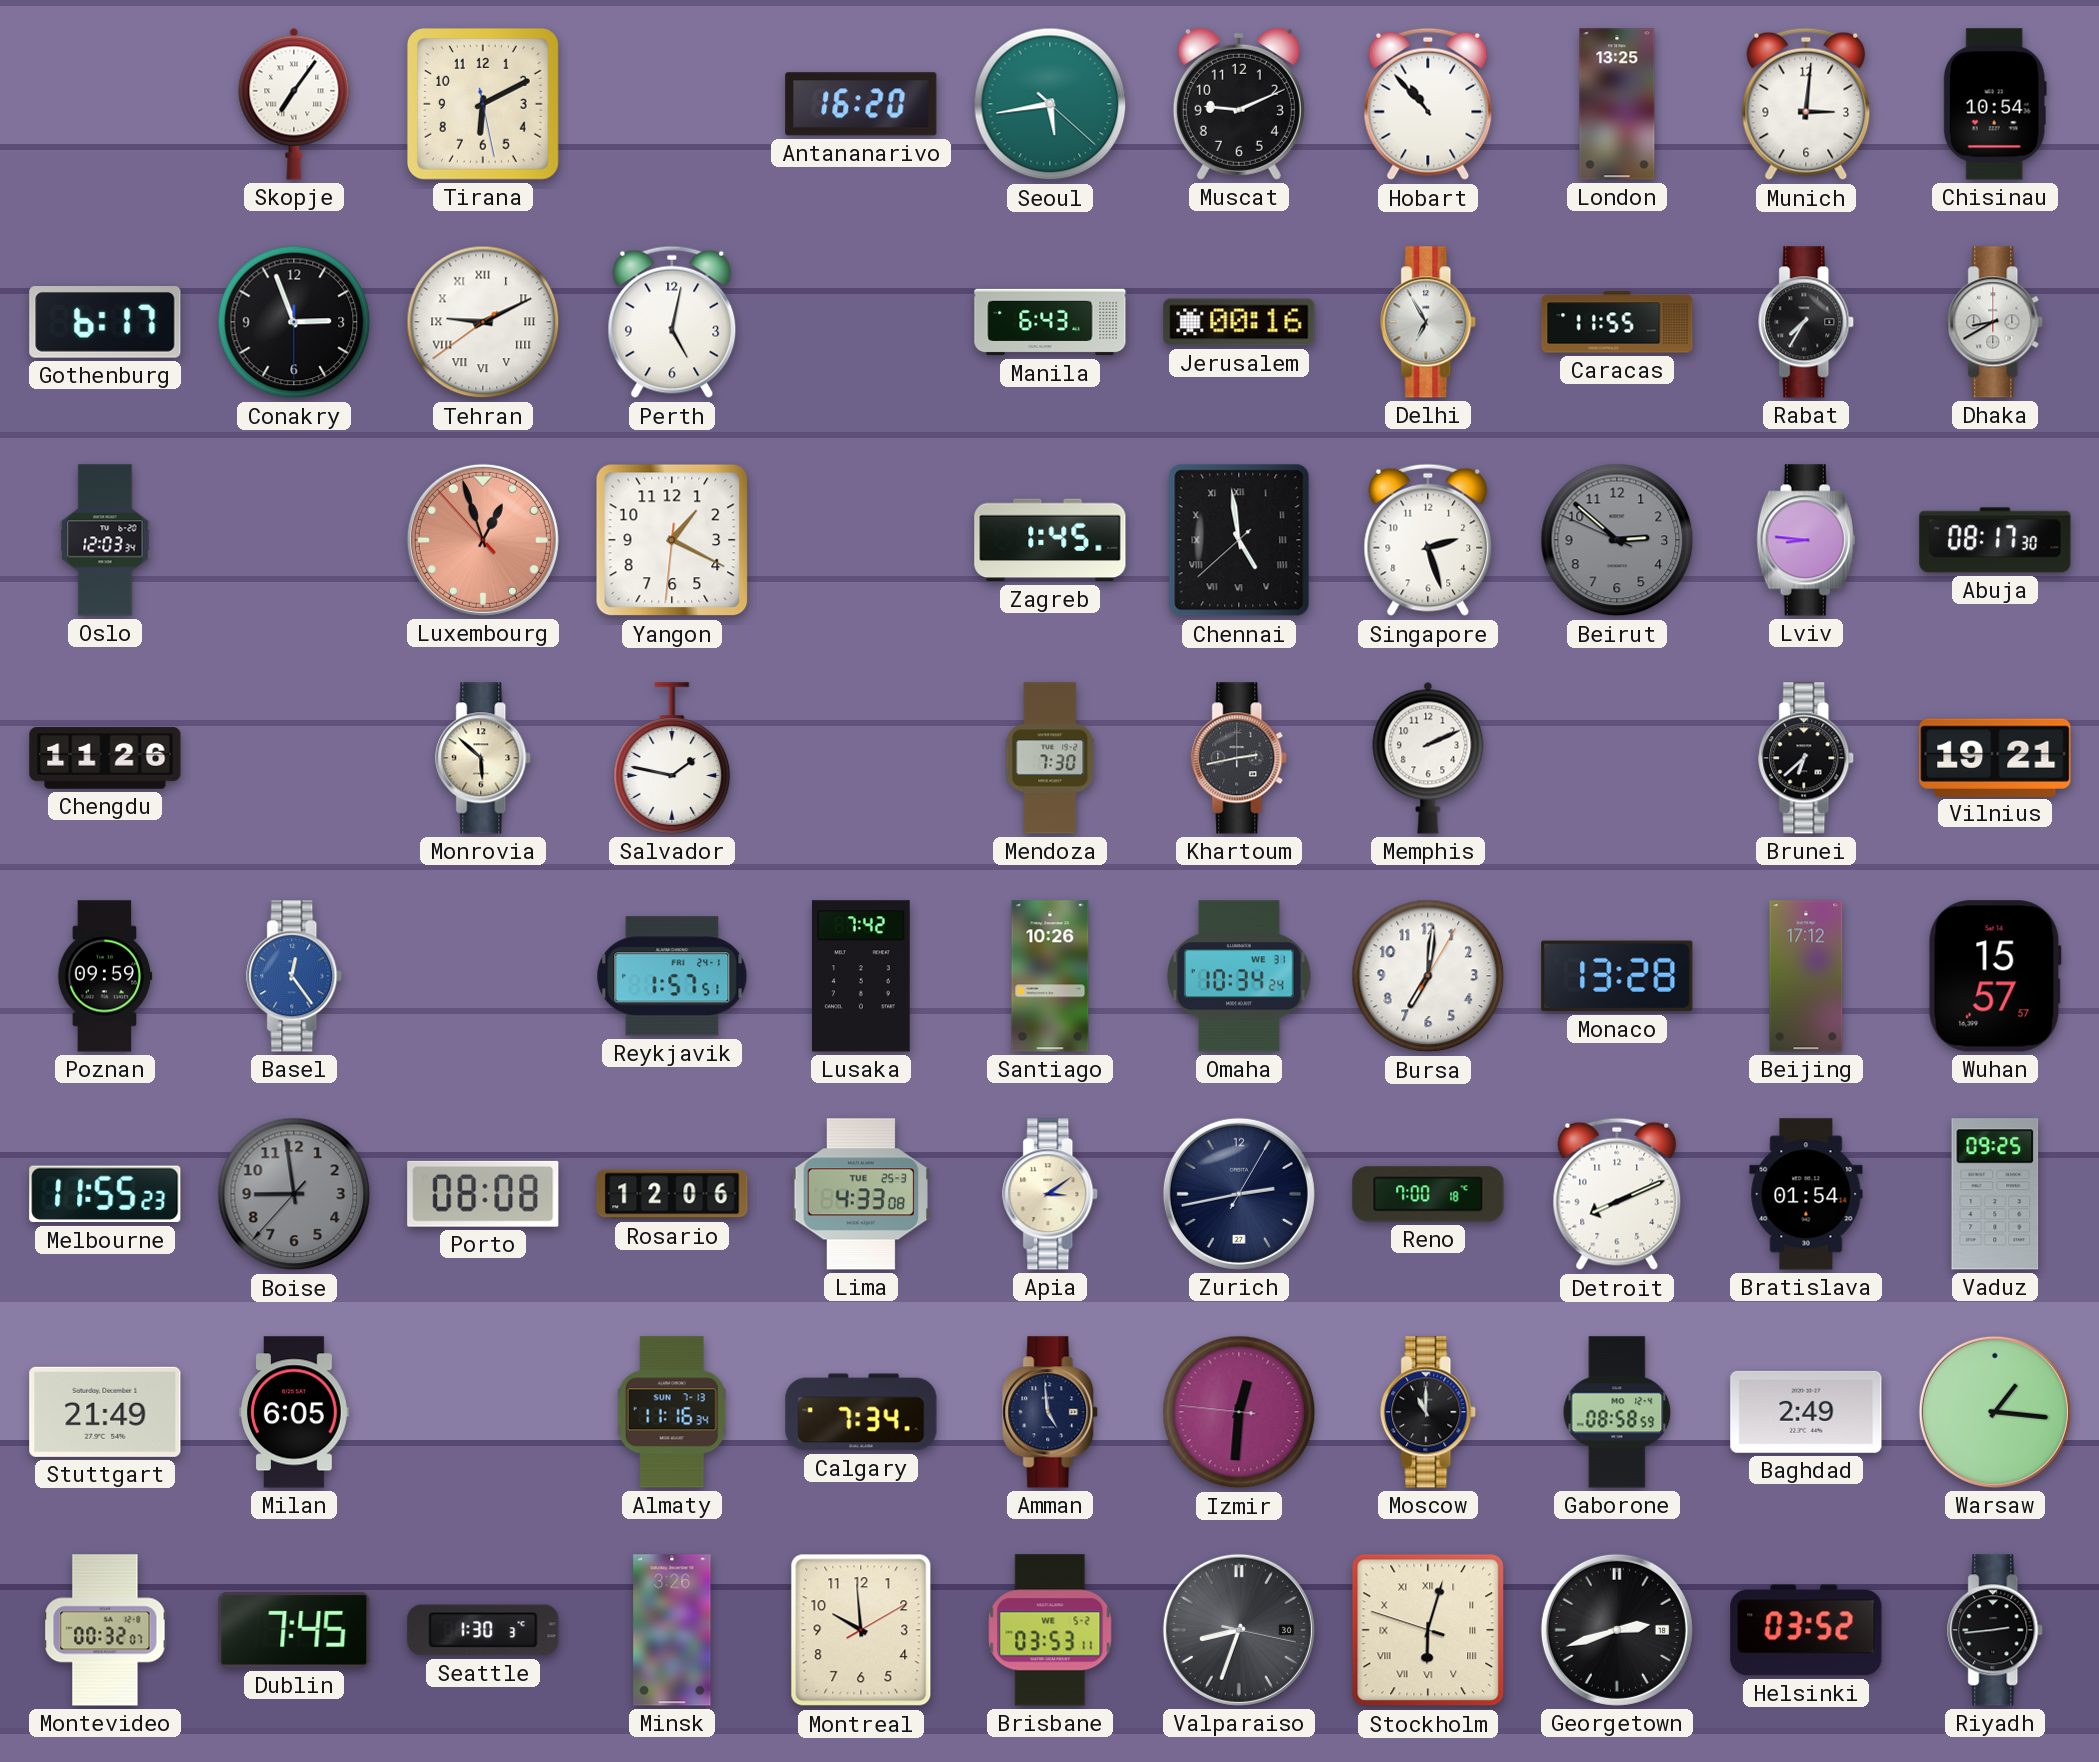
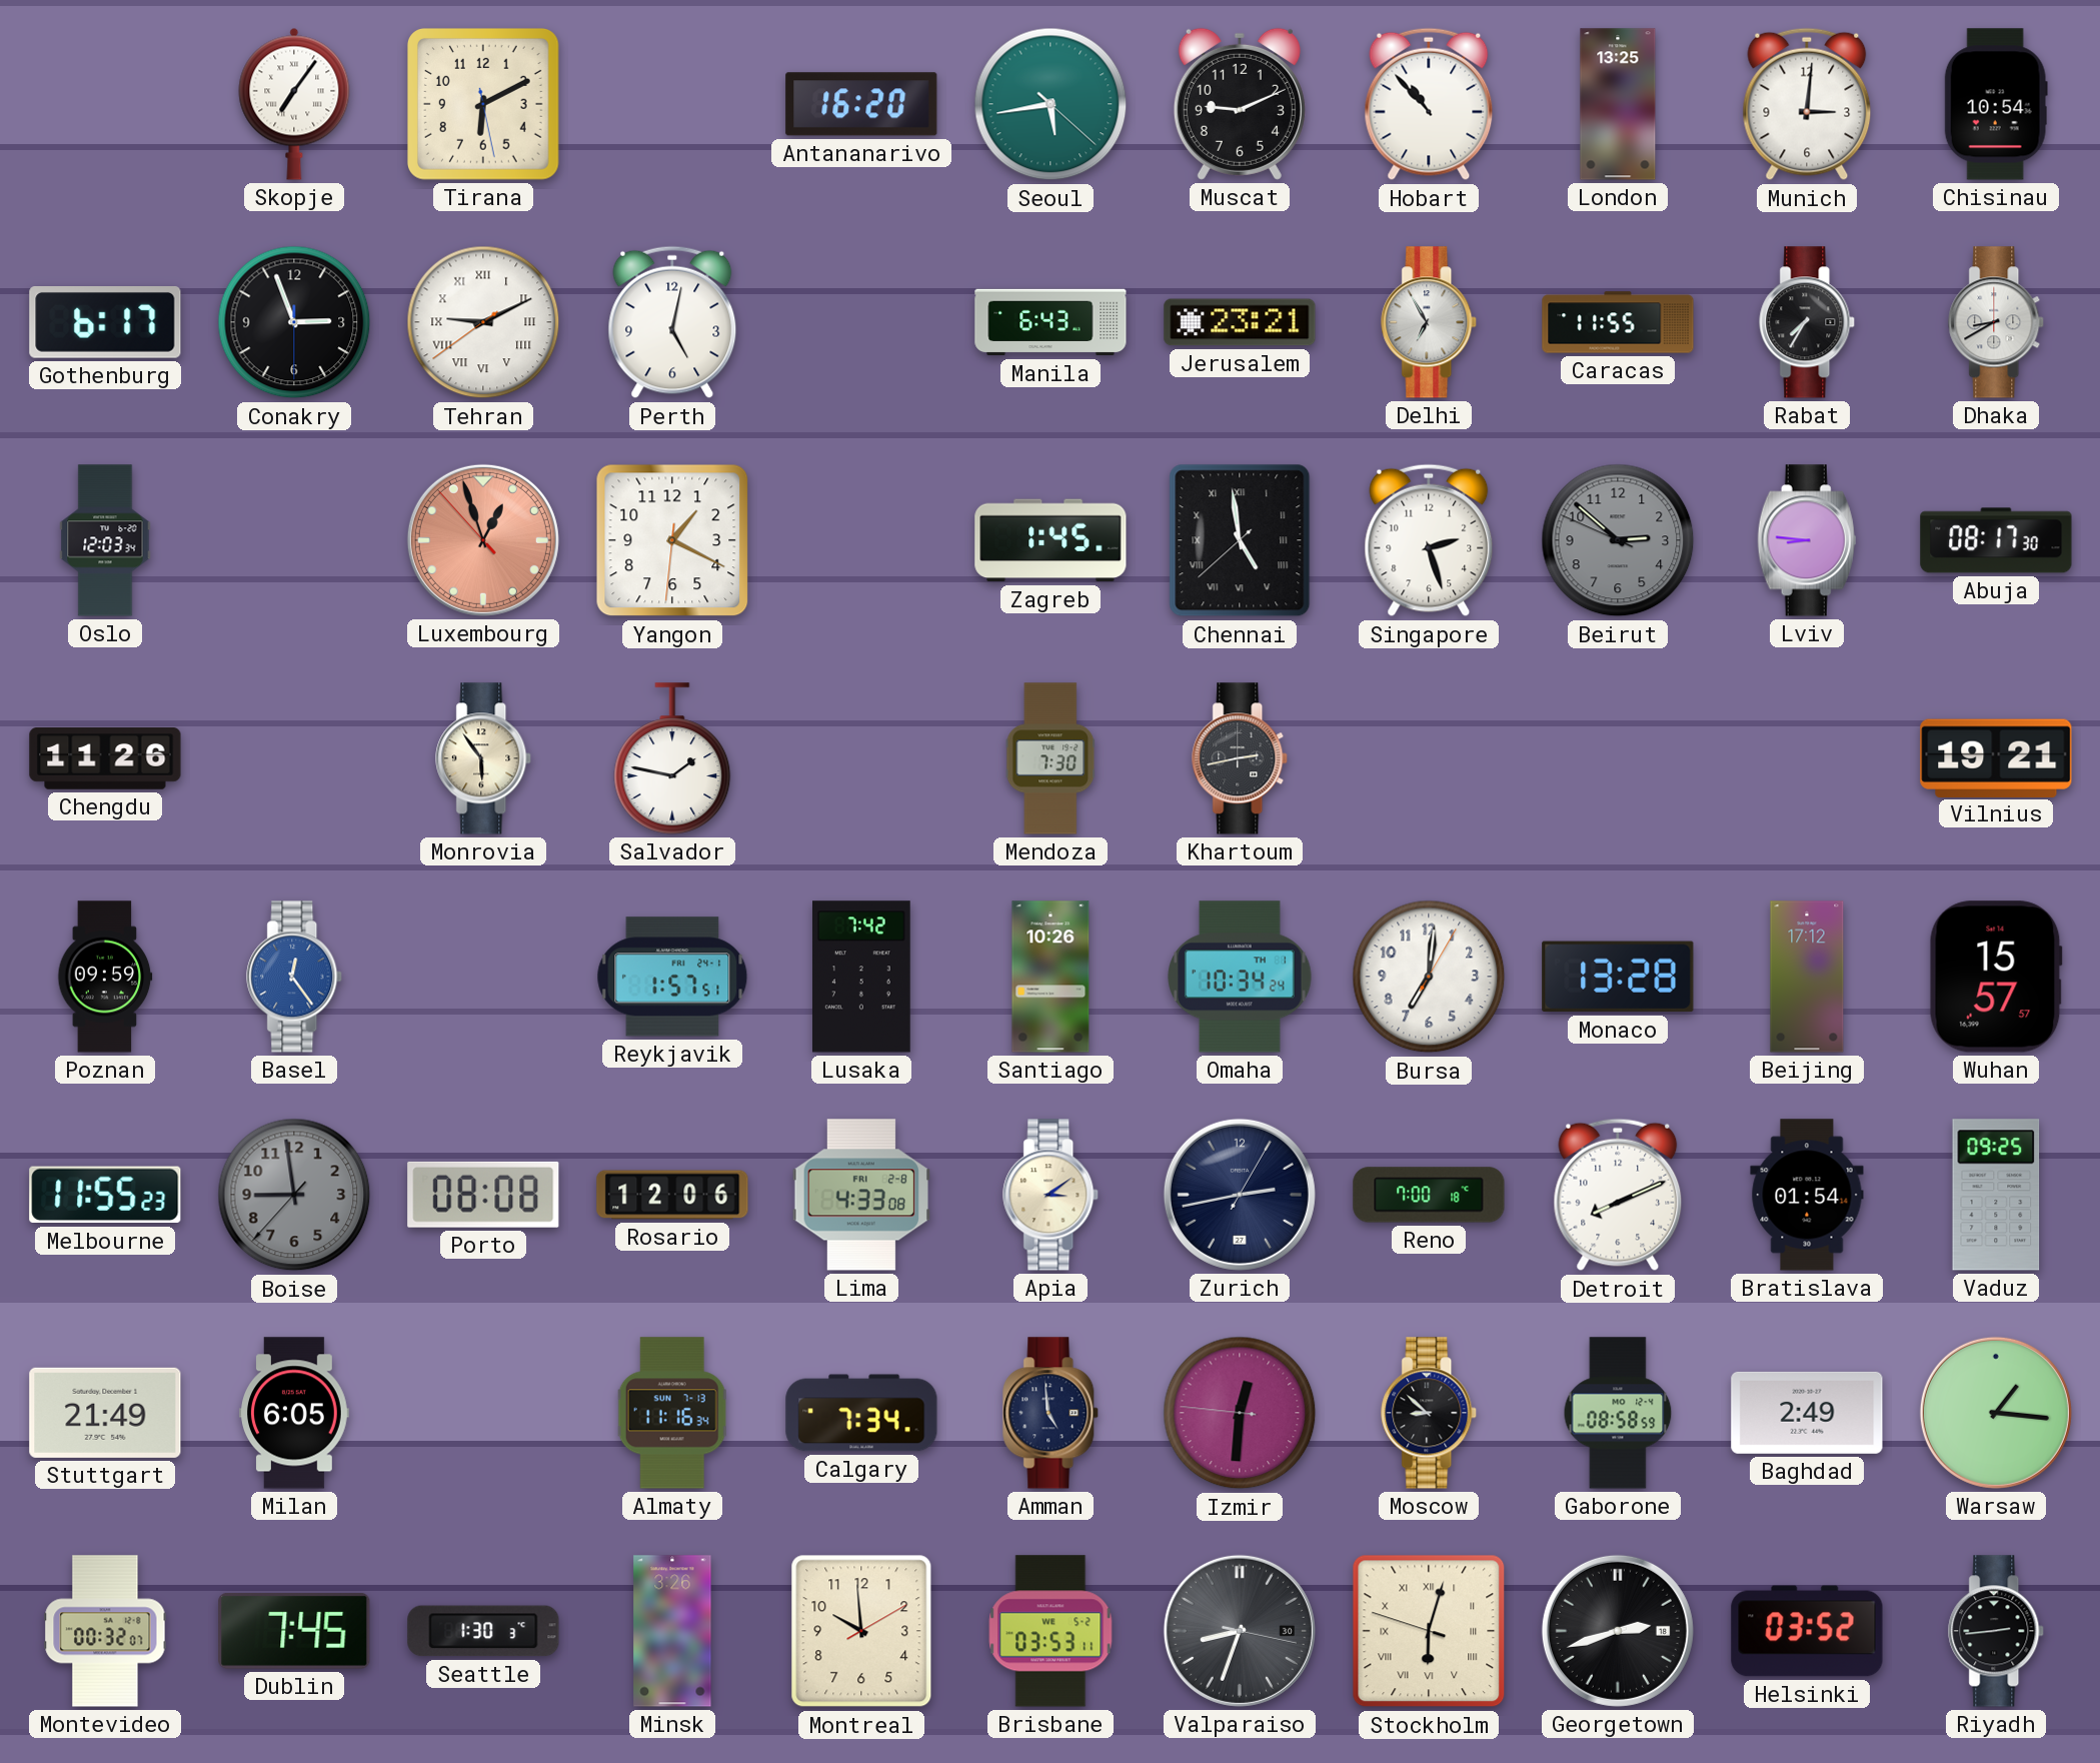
Jerusalem: 00:16 -> 23:21
Monrovia: 5:52 -> 5:54
Memphis: 2:11 -> none
Brunei: 6:38 -> none
Omaha date: WE 31 -> TH 1
Lima date: TUE 25-3 -> FRI 2-8
Moscow: 11:00 -> 8:52
